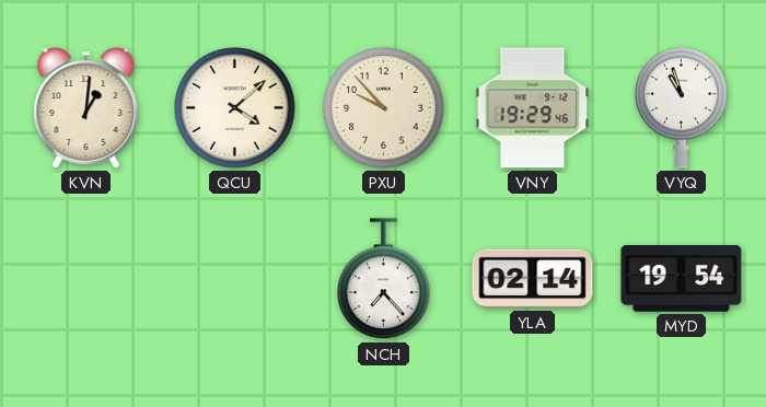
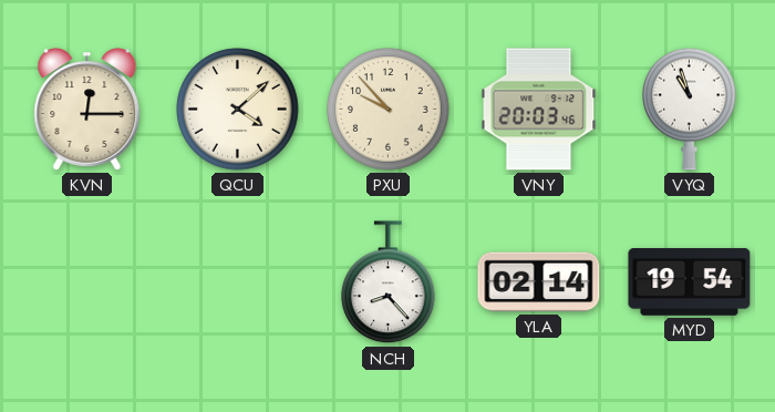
KVN: 1:01 -> 12:15
VNY: 19:29 -> 20:03
NCH: 7:23 -> 8:23
